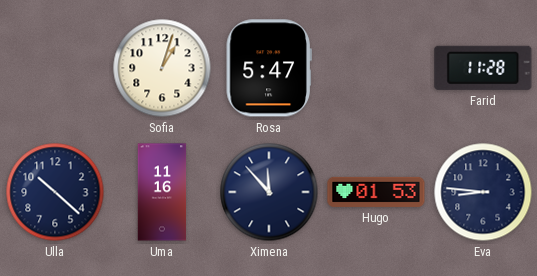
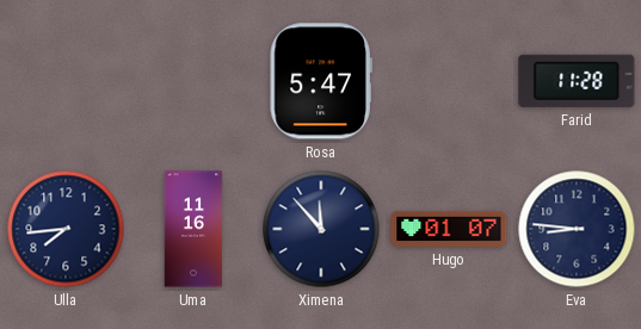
Sofia: 1:03 -> none
Ulla: 10:22 -> 7:44
Hugo: 01:53 -> 01:07
